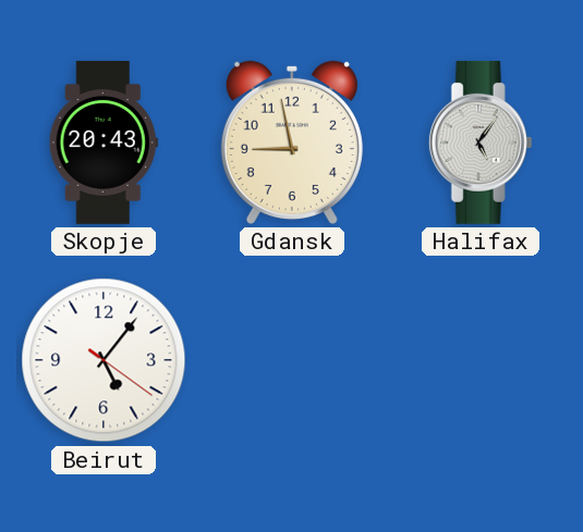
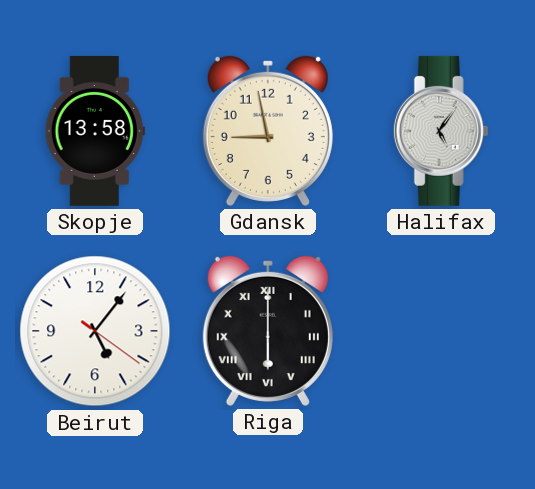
Skopje: 20:43 -> 13:58
Riga: none -> 6:00
